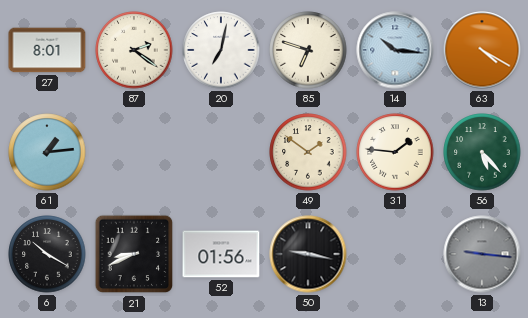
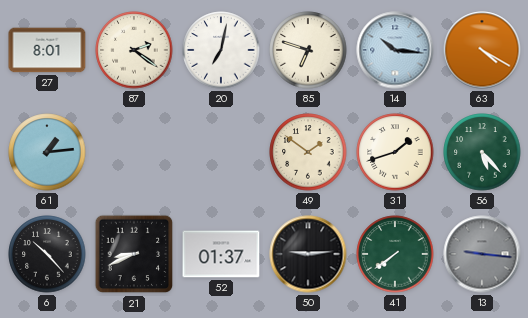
31: 1:46 -> 1:42
6: 10:20 -> 10:23
52: 01:56 -> 01:37
50: 9:17 -> 9:14
41: none -> 7:39
